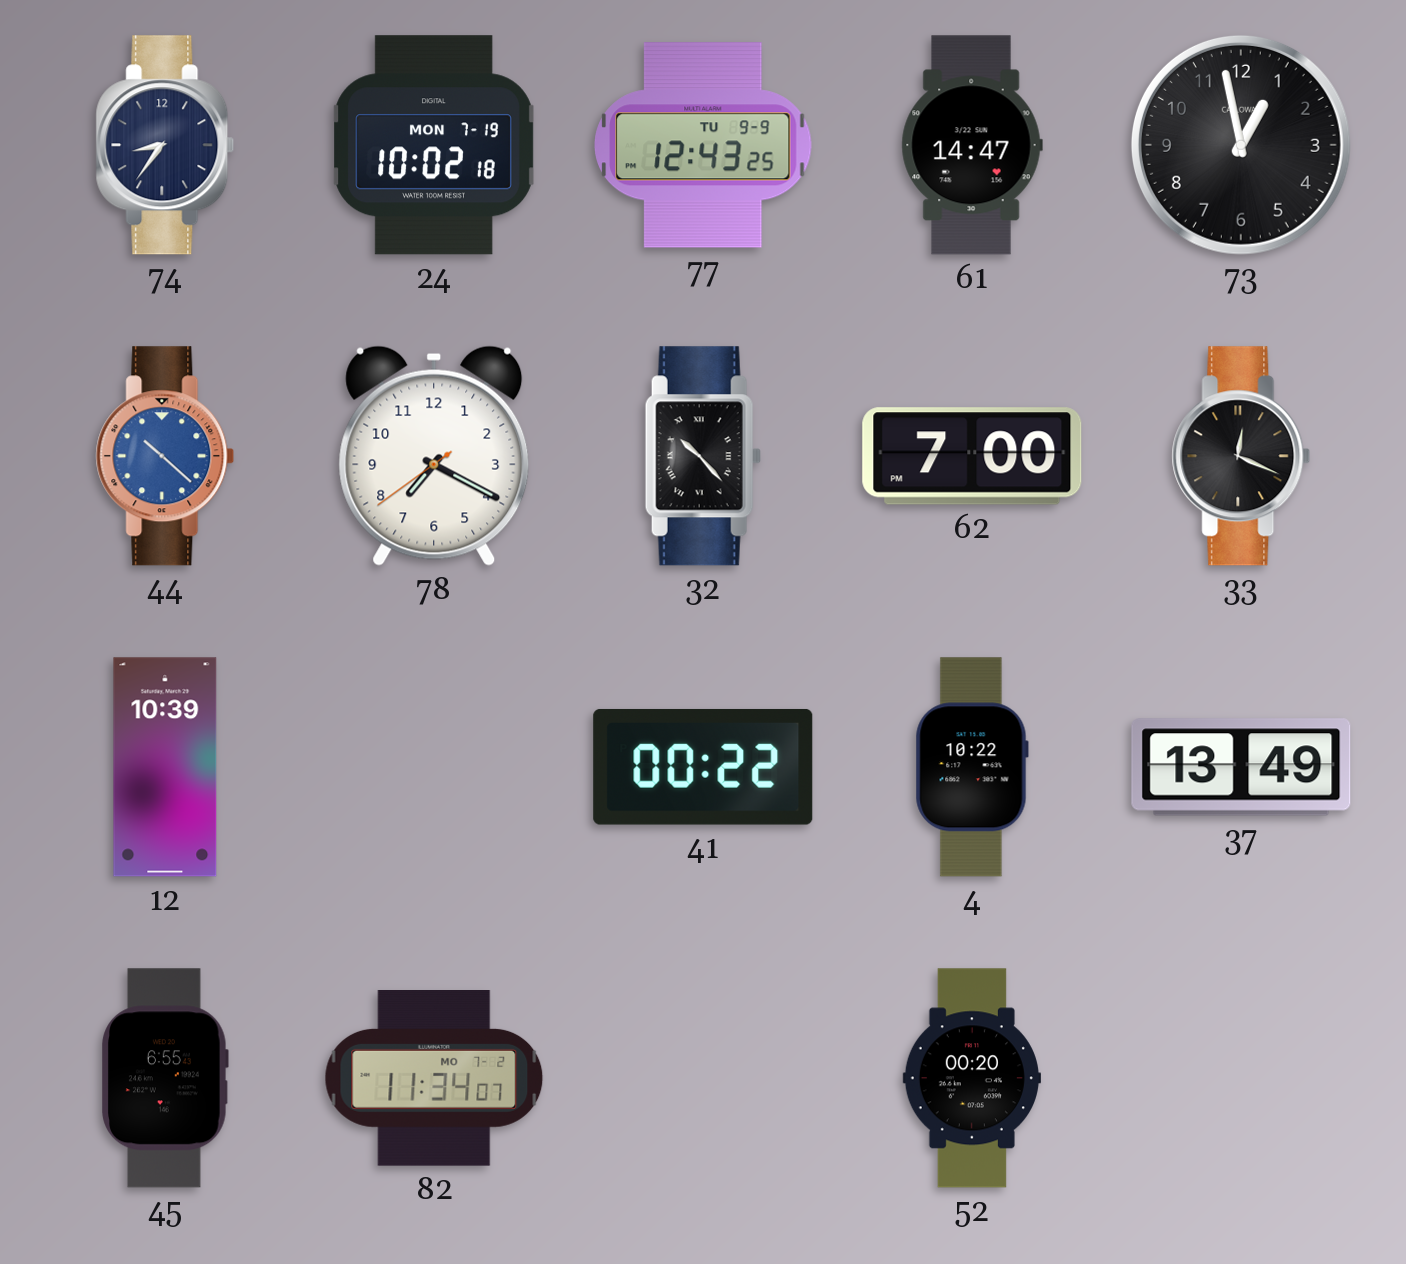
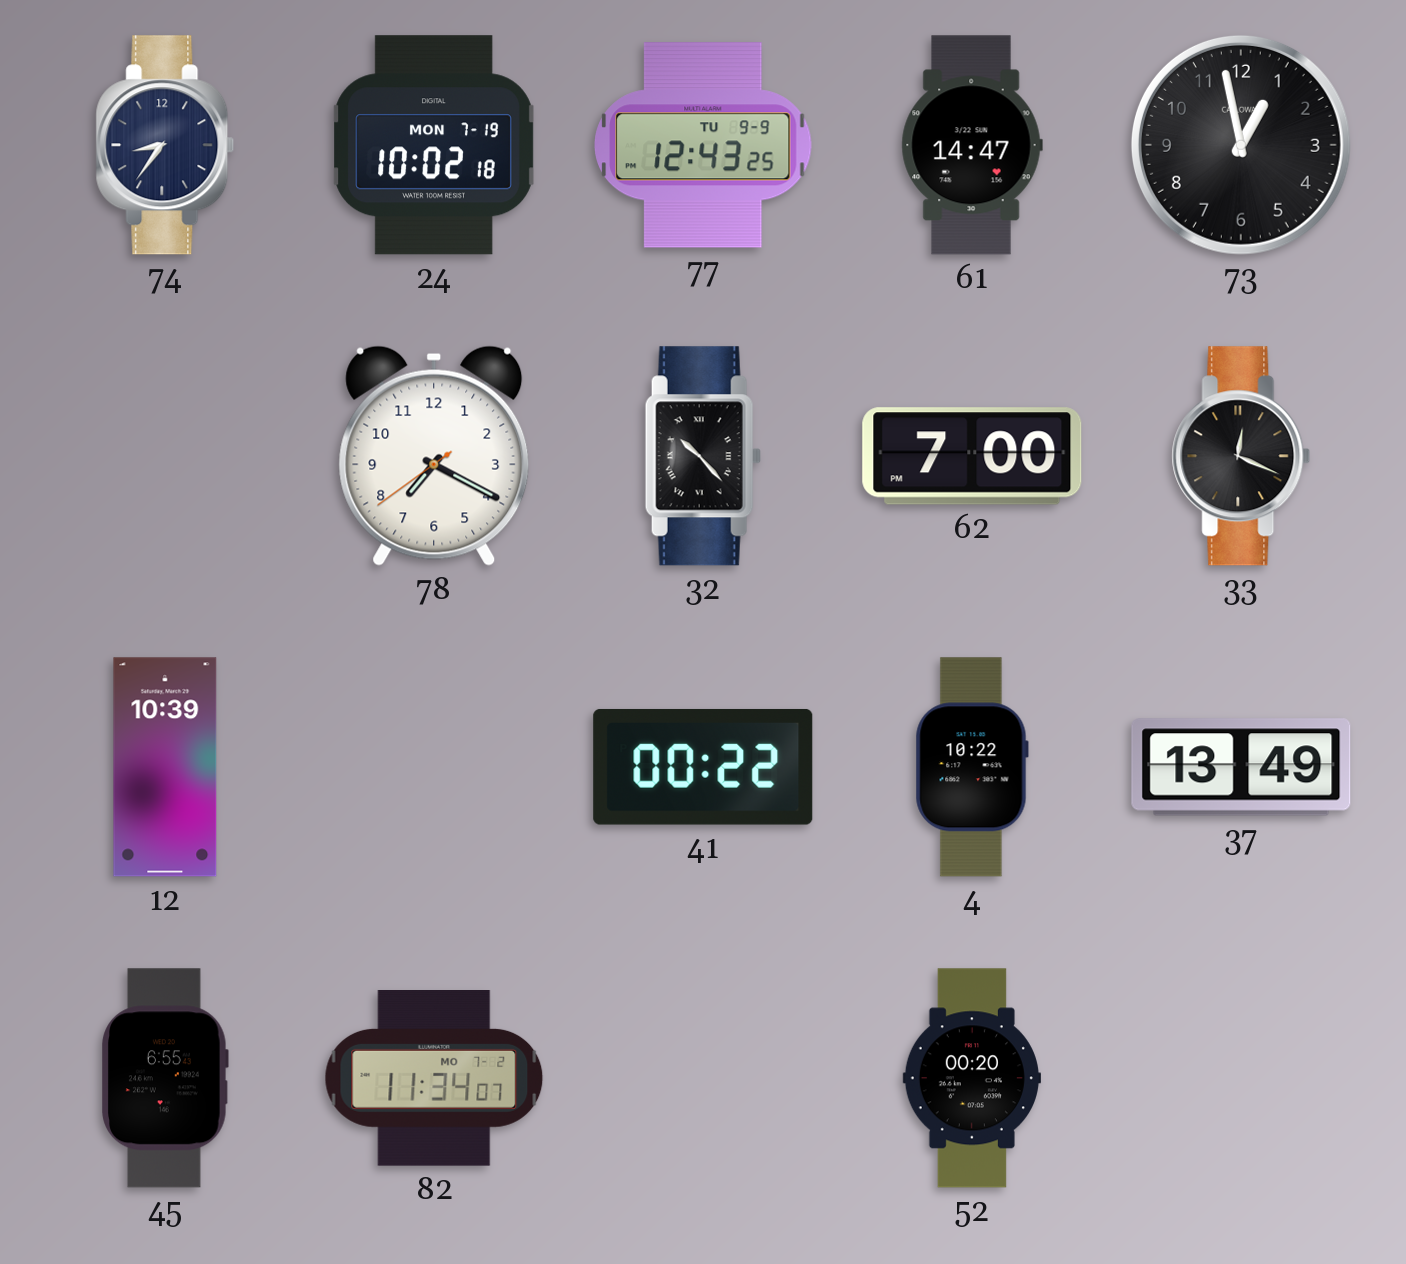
44: 10:22 -> none
